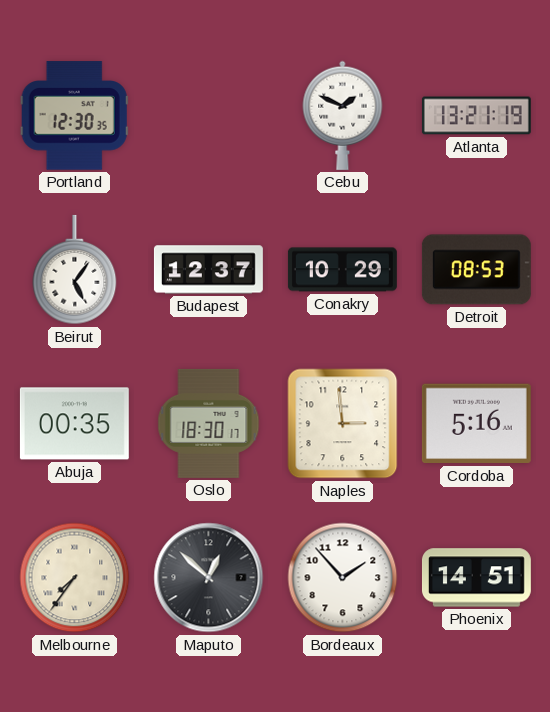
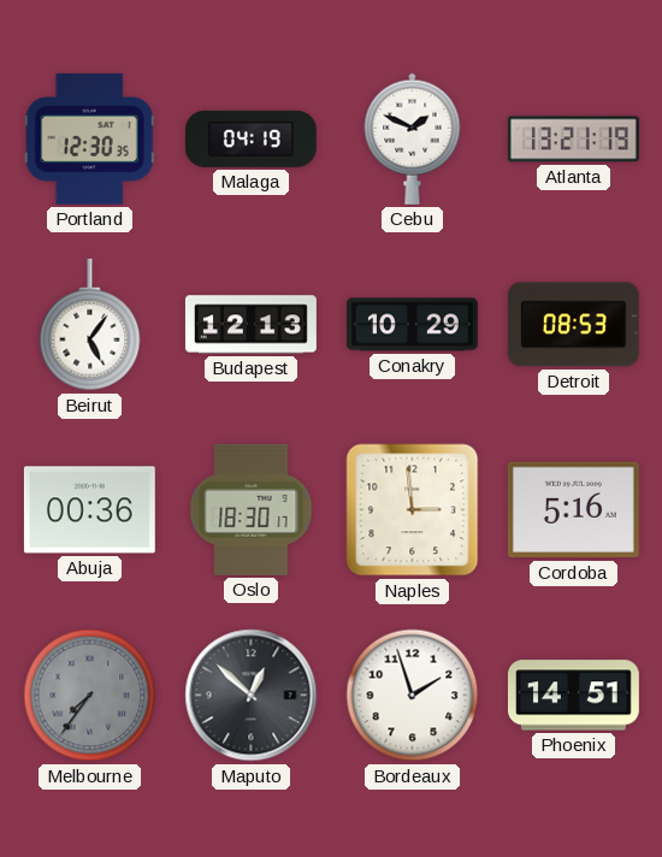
Malaga: none -> 04:19
Budapest: 12:37 -> 12:13
Abuja: 00:35 -> 00:36
Melbourne dial: cream -> grey
Bordeaux: 1:53 -> 1:57
